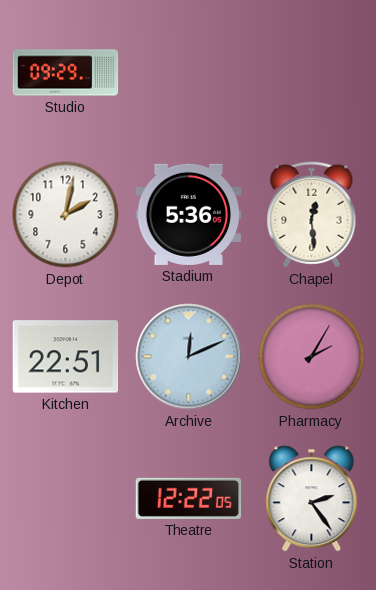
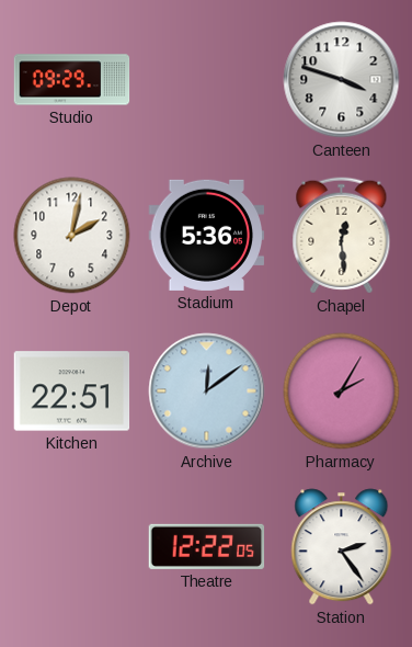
Canteen: none -> 3:48
Archive: 12:11 -> 12:09
